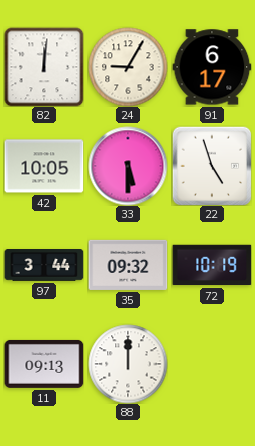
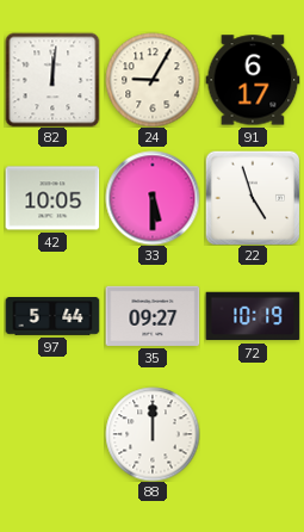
97: 3:44 -> 5:44
35: 09:32 -> 09:27
11: 09:13 -> none
